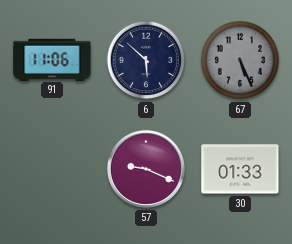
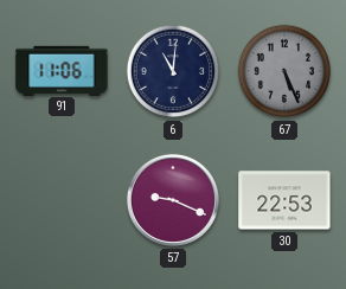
6: 5:52 -> 11:01
30: 01:33 -> 22:53
